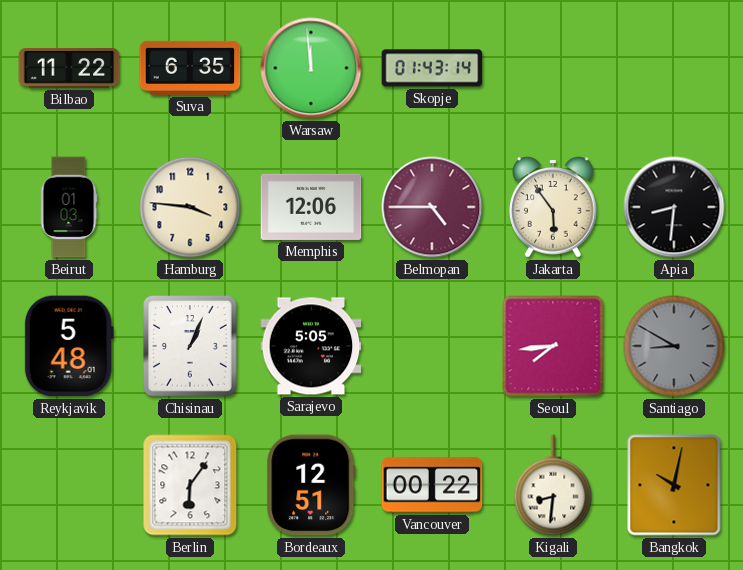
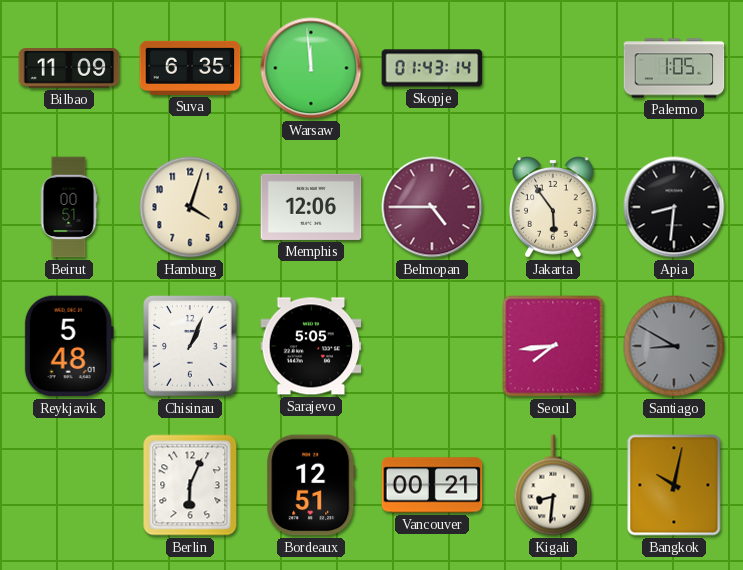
Bilbao: 11:22 -> 11:09
Palermo: none -> 1:05
Beirut: 01:03 -> 00:51
Hamburg: 3:46 -> 4:03
Berlin: 6:06 -> 6:04
Vancouver: 00:22 -> 00:21
